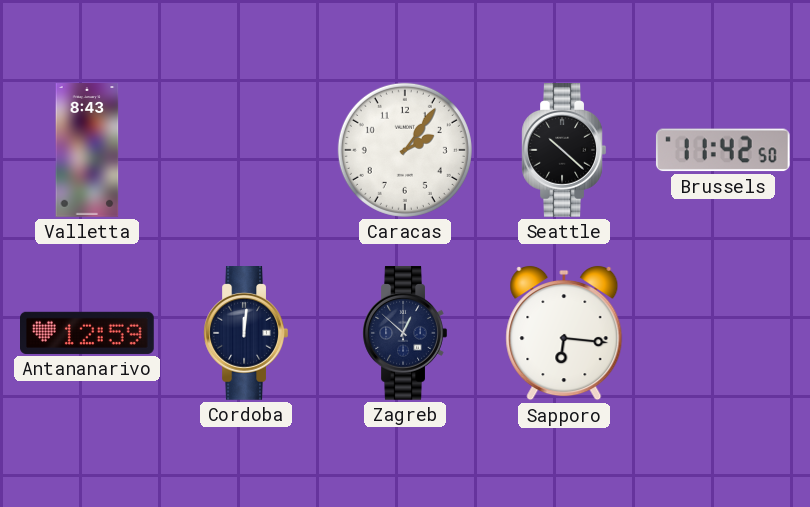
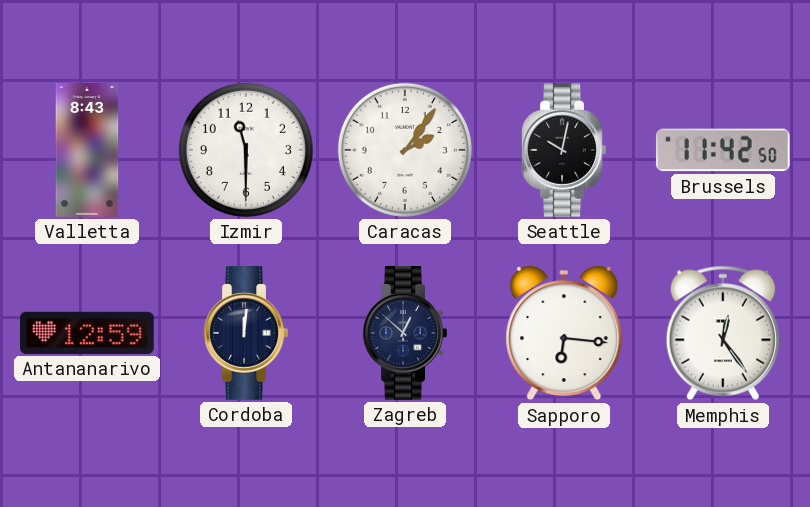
Izmir: none -> 11:30
Seattle: 10:22 -> 10:02
Memphis: none -> 12:24
